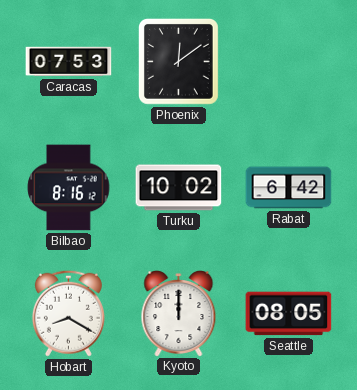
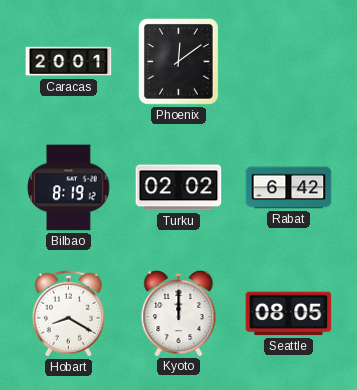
Caracas: 07:53 -> 20:01
Bilbao: 8:16 -> 8:19
Turku: 10:02 -> 02:02
